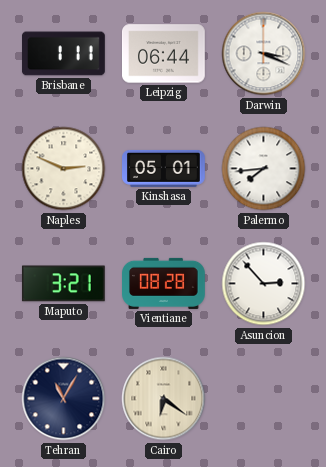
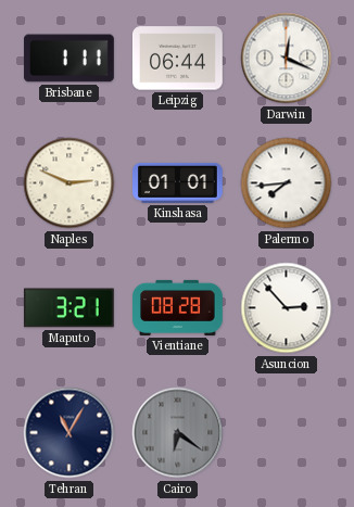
Darwin: 3:19 -> 12:19
Kinshasa: 05:01 -> 01:01
Cairo dial: cream -> grey
